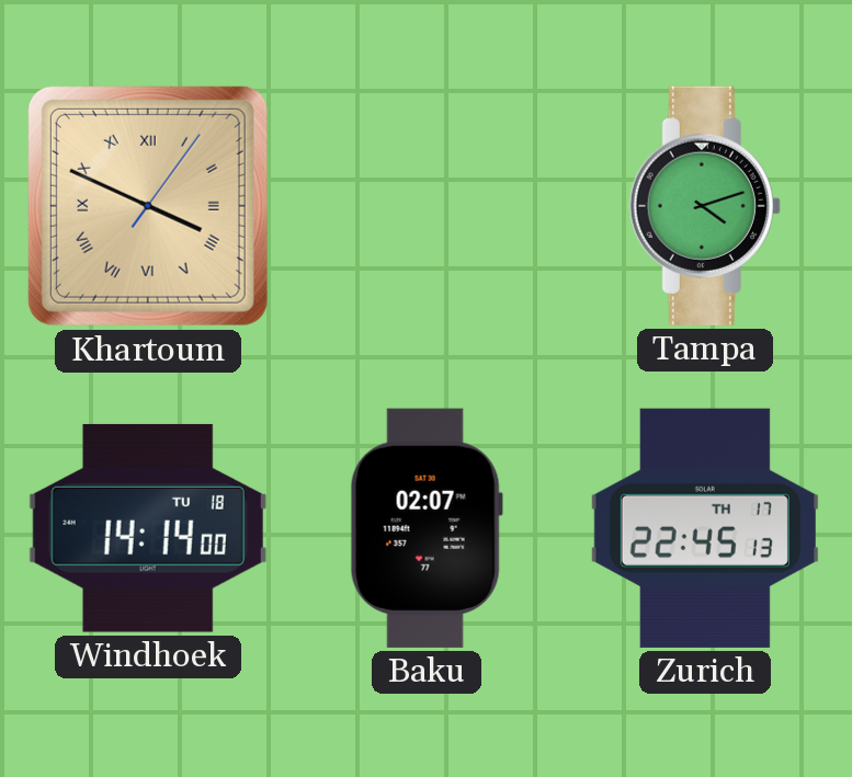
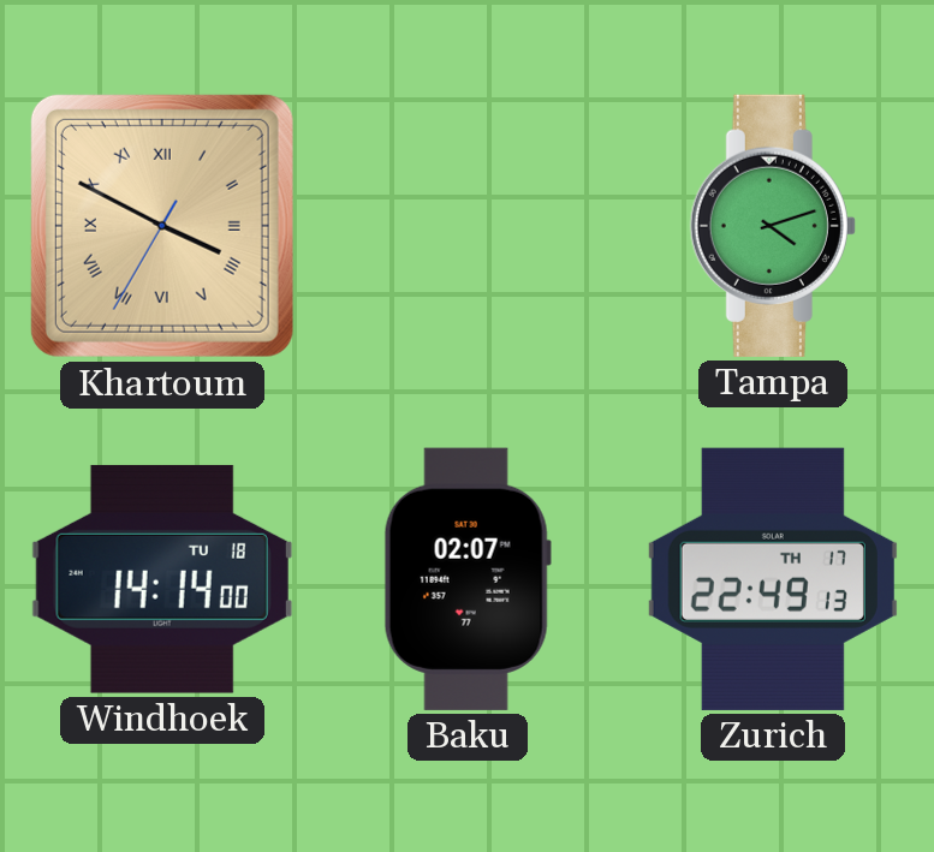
Khartoum: 3:49:06 -> 3:49:35
Zurich: 22:45 -> 22:49
